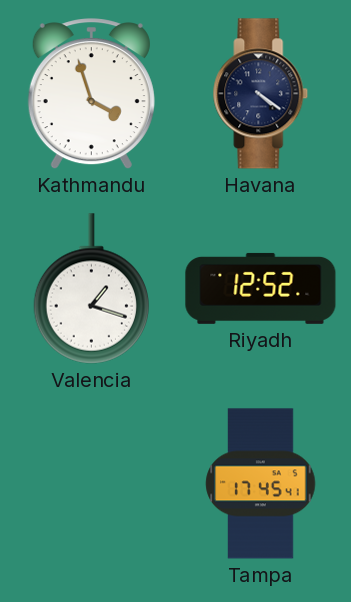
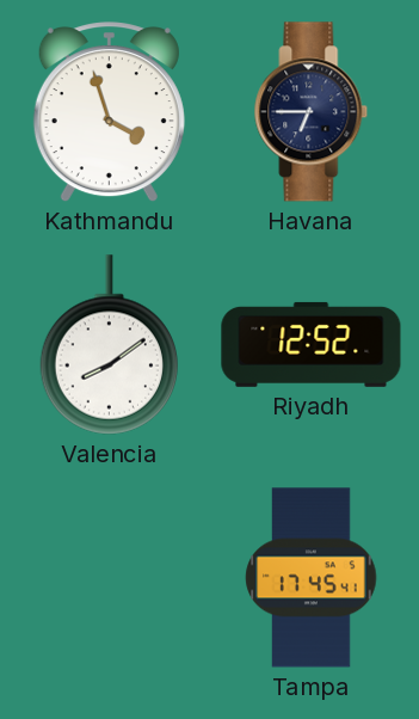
Havana: 4:21 -> 6:45
Valencia: 1:18 -> 8:09
